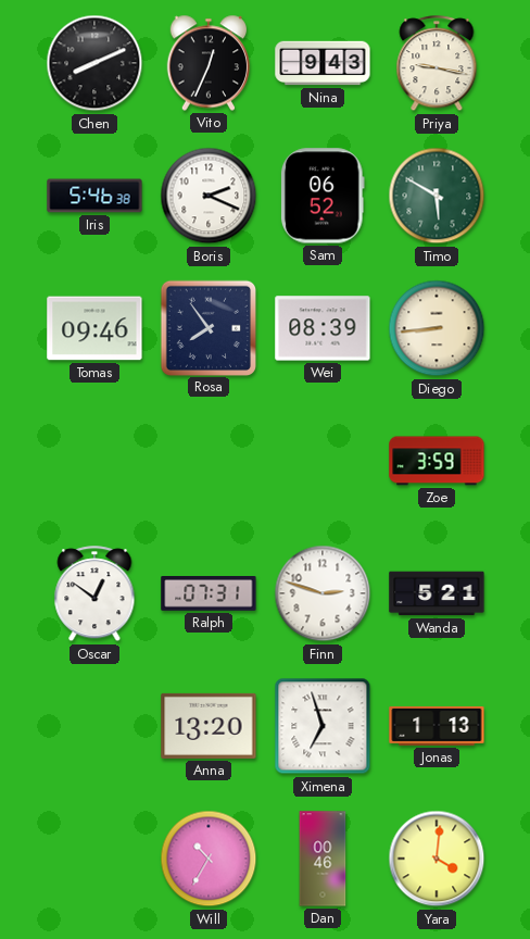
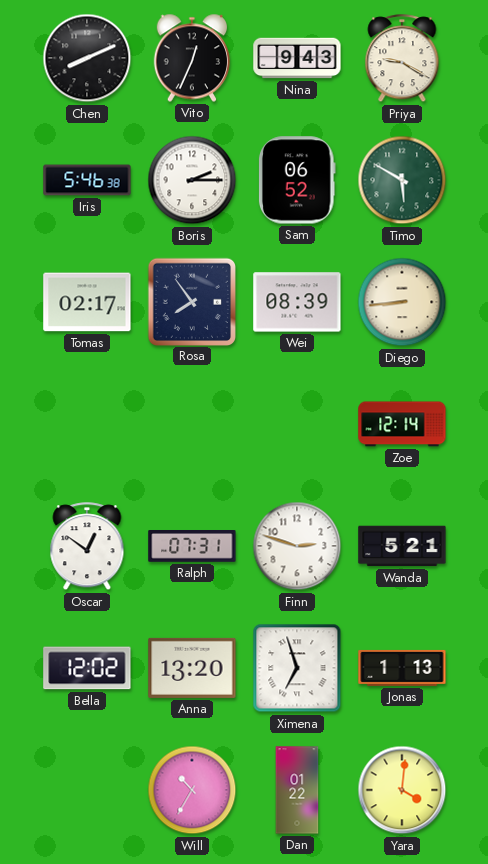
Priya: 9:17 -> 9:20
Boris: 2:19 -> 2:15
Tomas: 09:46 -> 02:17
Zoe: 3:59 -> 12:14
Bella: none -> 12:02
Dan: 00:46 -> 01:22
